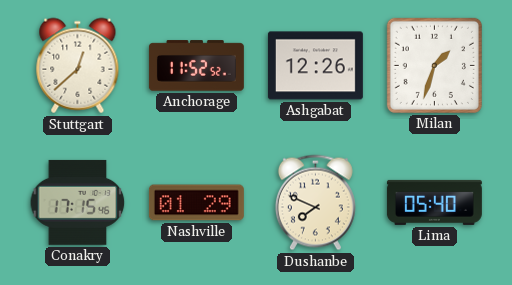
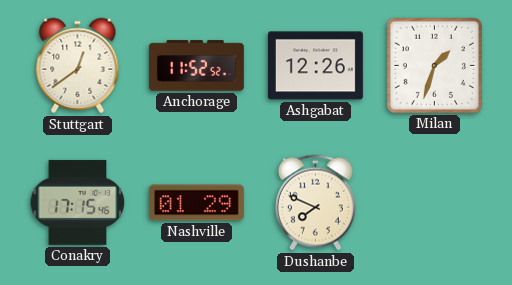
Stuttgart: 12:38 -> 12:39
Lima: 05:40 -> none
